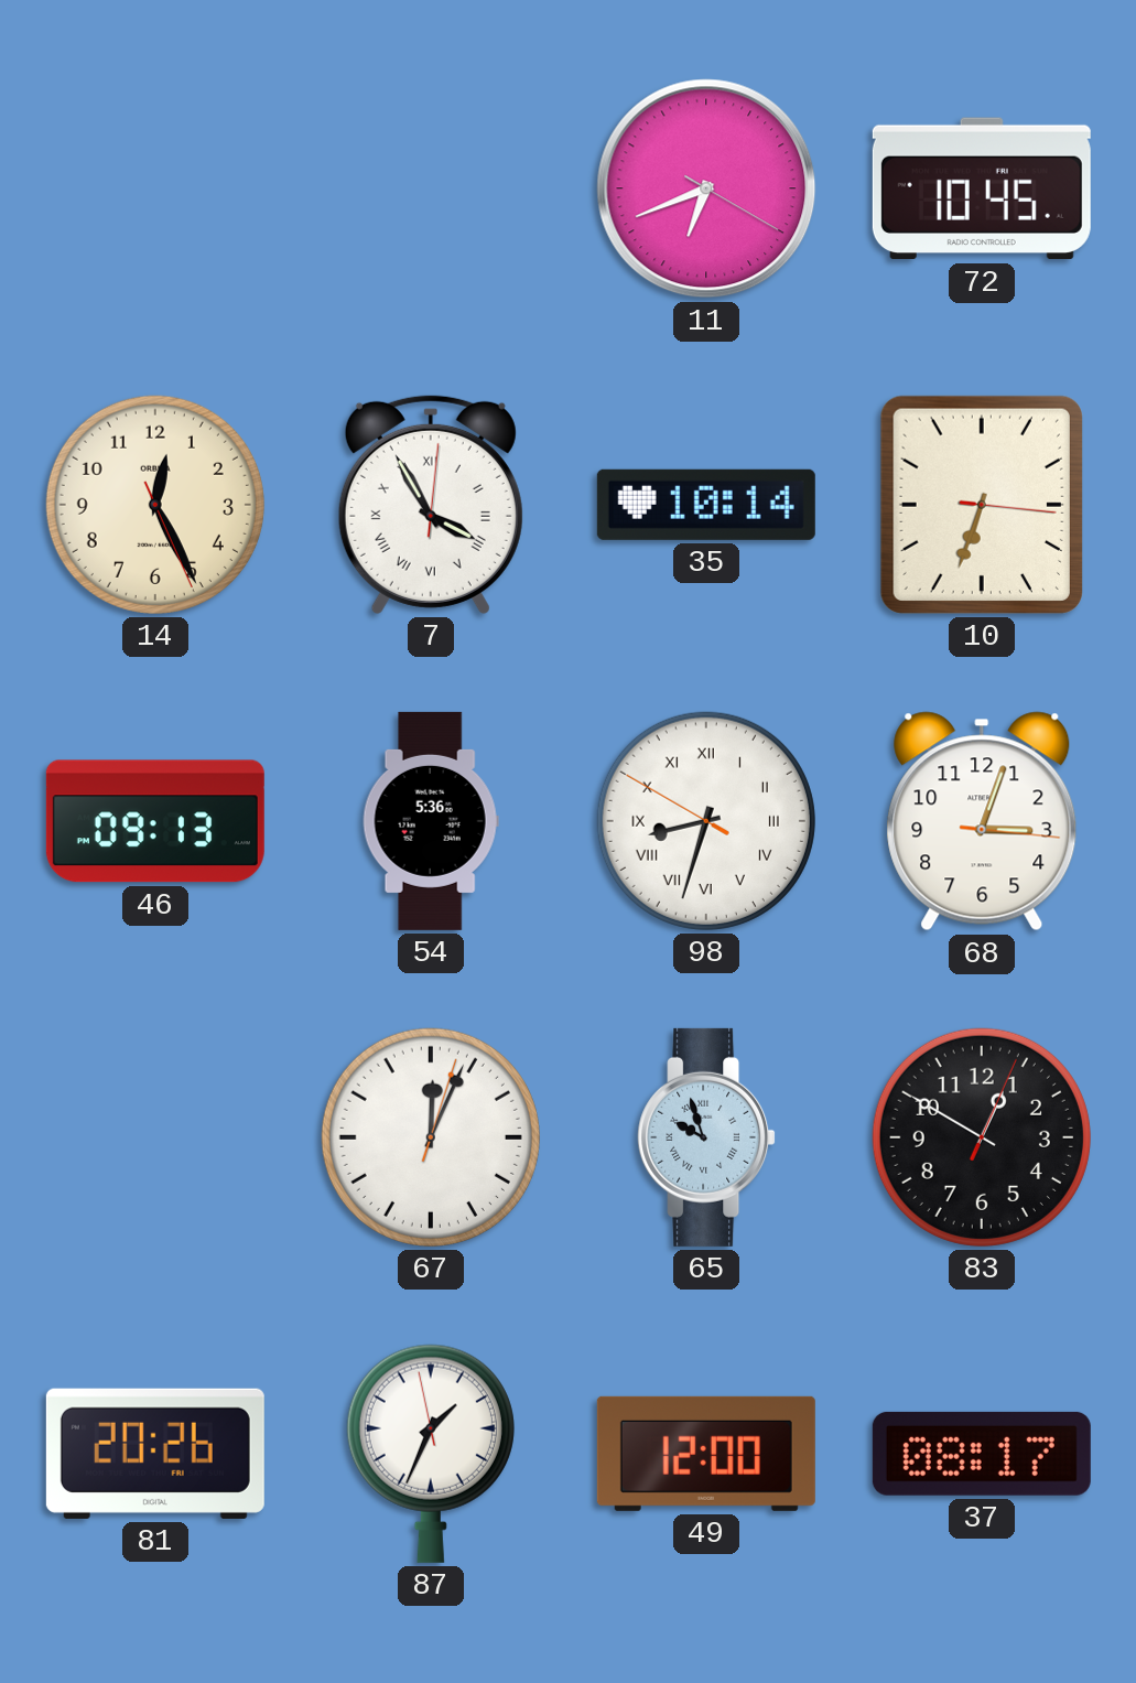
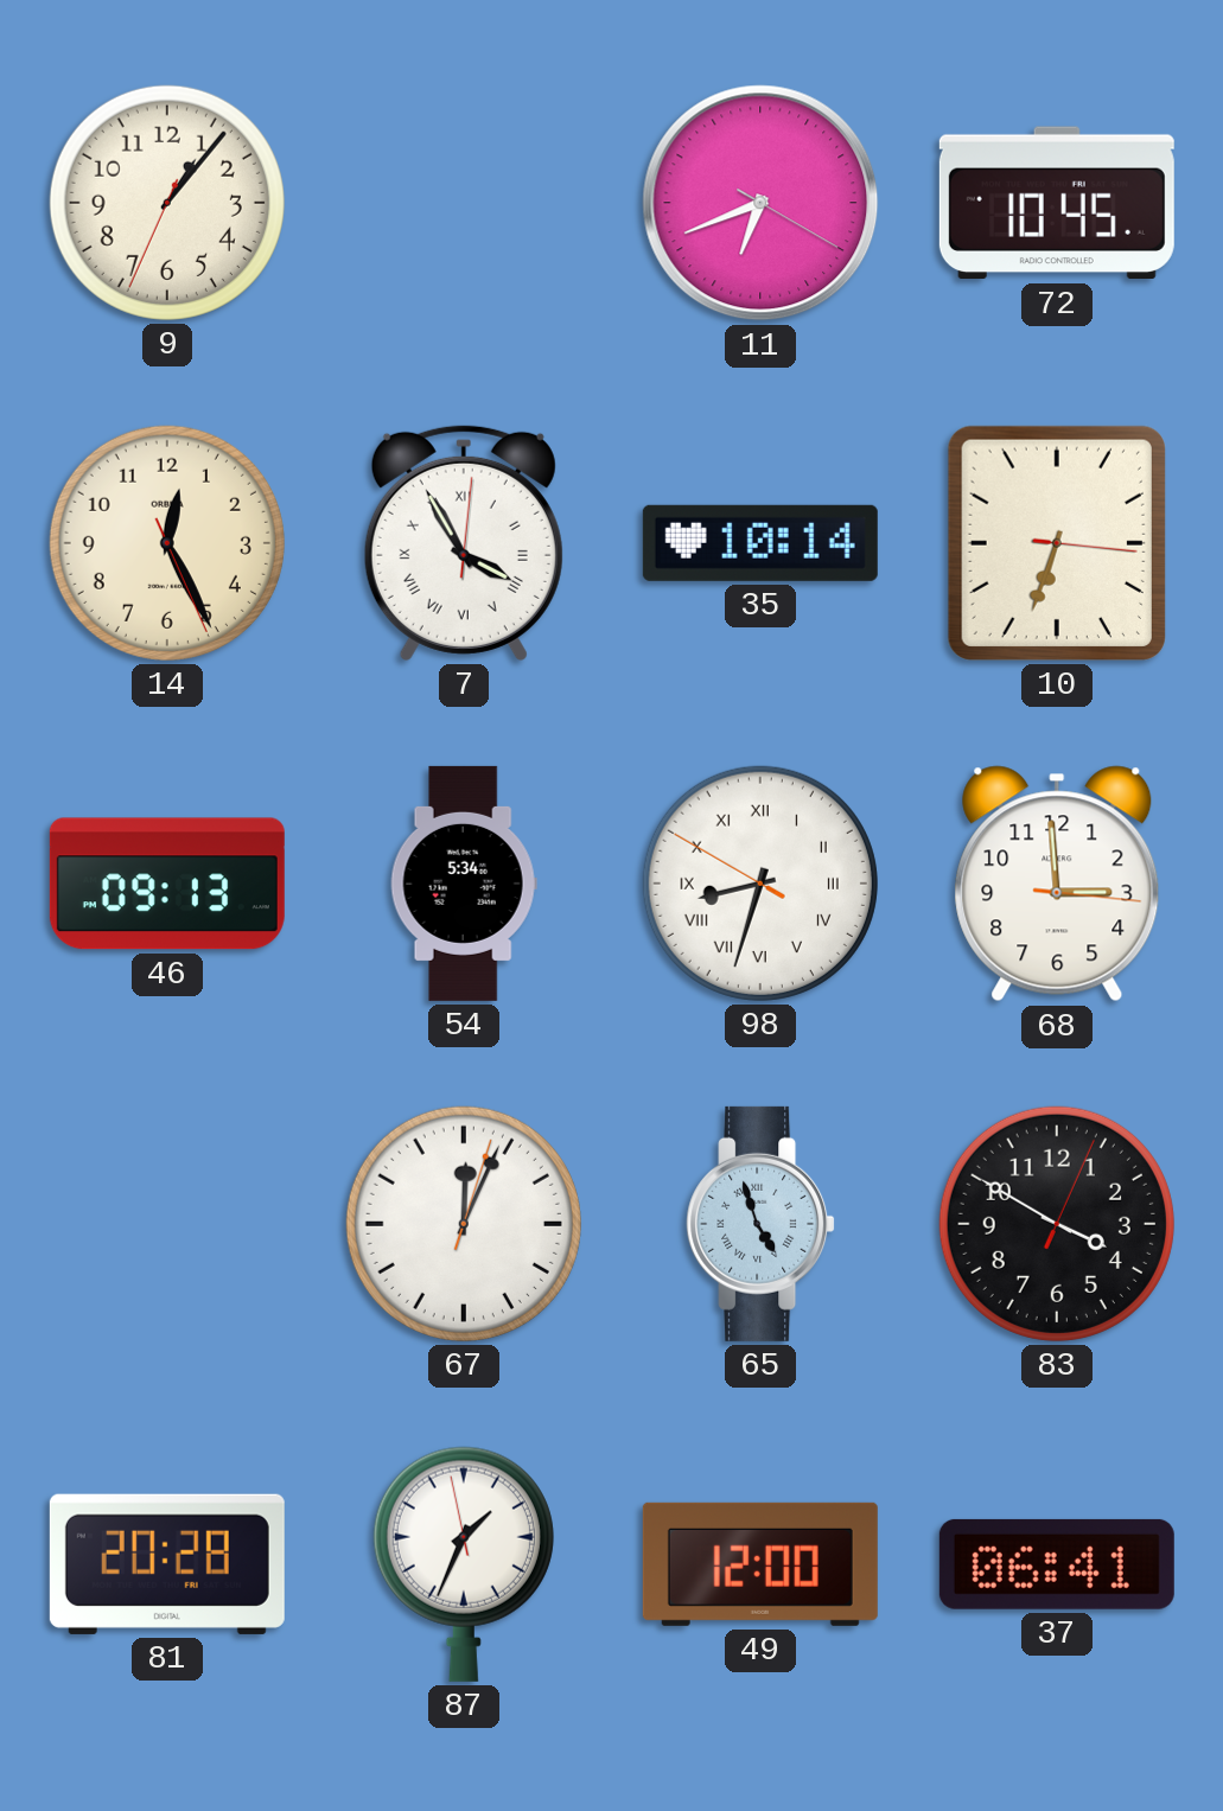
9: none -> 1:06
54: 5:36 -> 5:34
68: 3:03 -> 2:59
65: 9:57 -> 4:57
83: 12:50 -> 3:50
81: 20:26 -> 20:28
37: 08:17 -> 06:41
